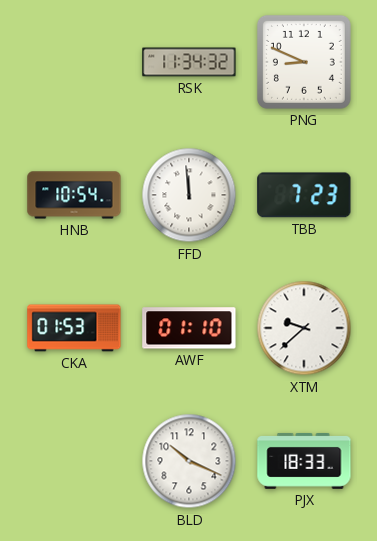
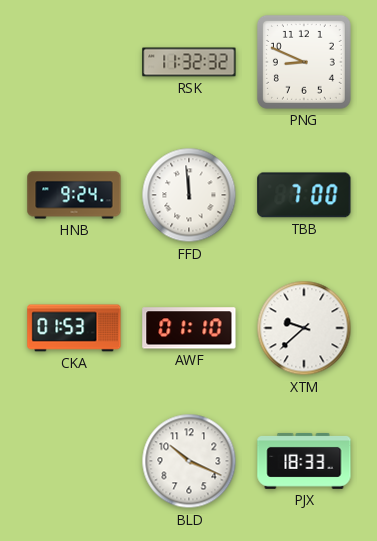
RSK: 11:34 -> 11:32
HNB: 10:54 -> 9:24
TBB: 7:23 -> 7:00
